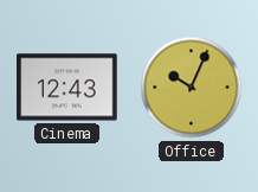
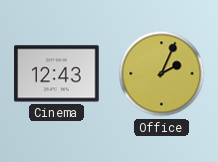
Office: 10:04 -> 2:04
